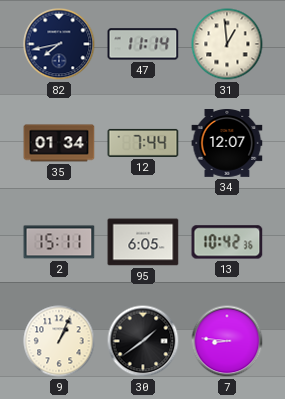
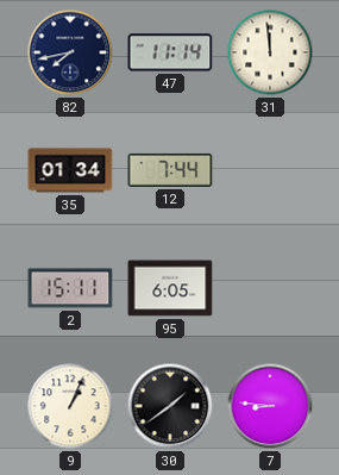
31: 12:59 -> 11:59
34: 12:07 -> none
13: 10:42 -> none
